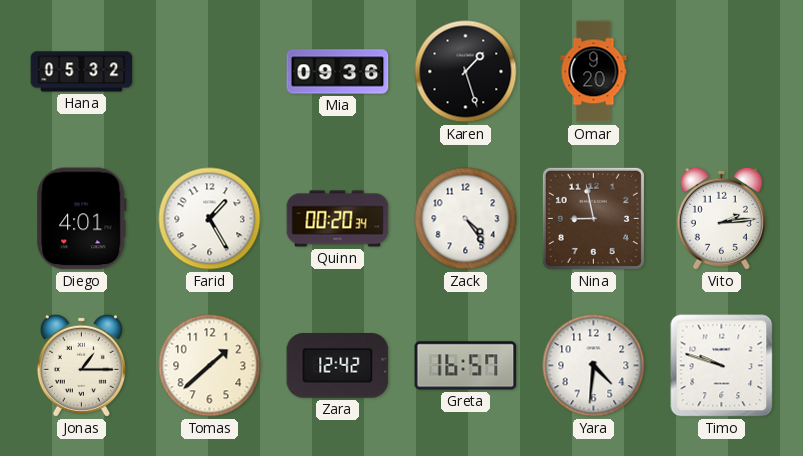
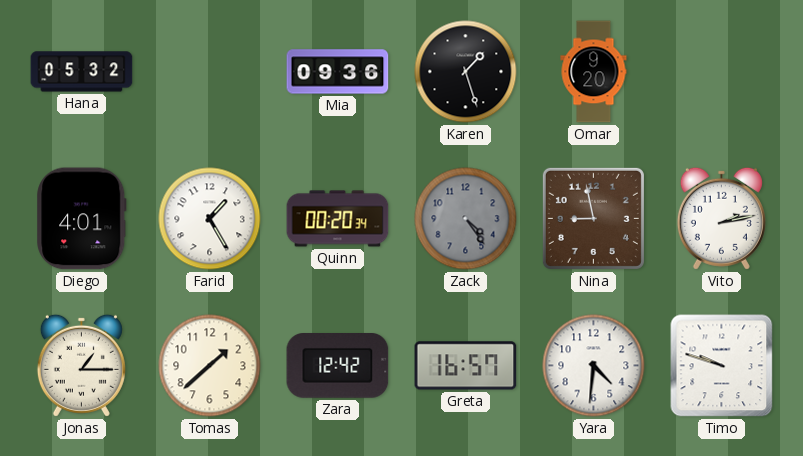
Zack dial: white -> grey
Vito: 2:14 -> 2:13
